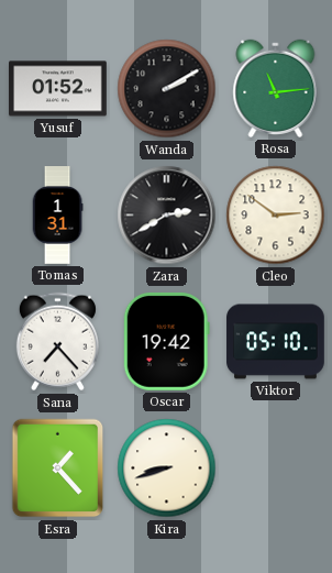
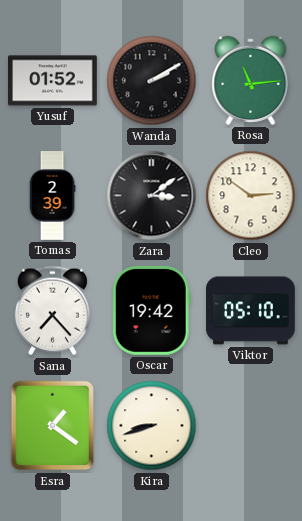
Tomas: 1:31 -> 2:39
Zara: 2:40 -> 3:09
Esra: 1:23 -> 1:21
